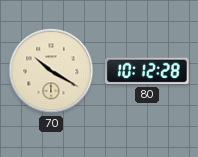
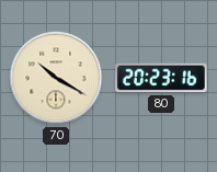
80: 10:12 -> 20:23
